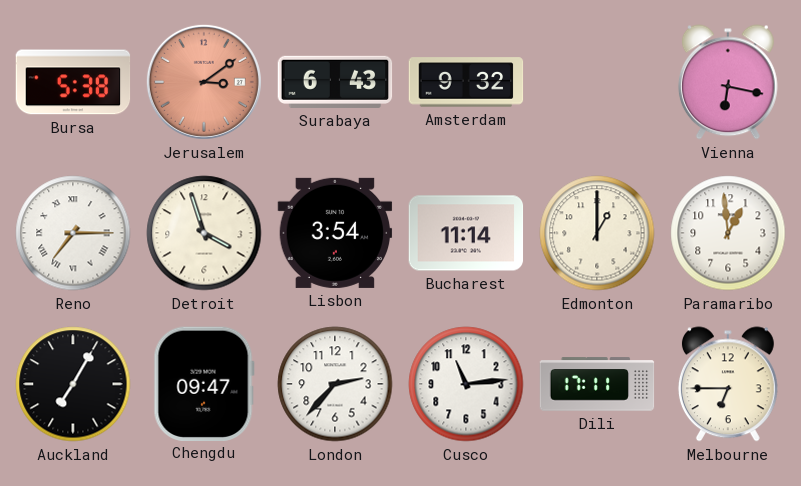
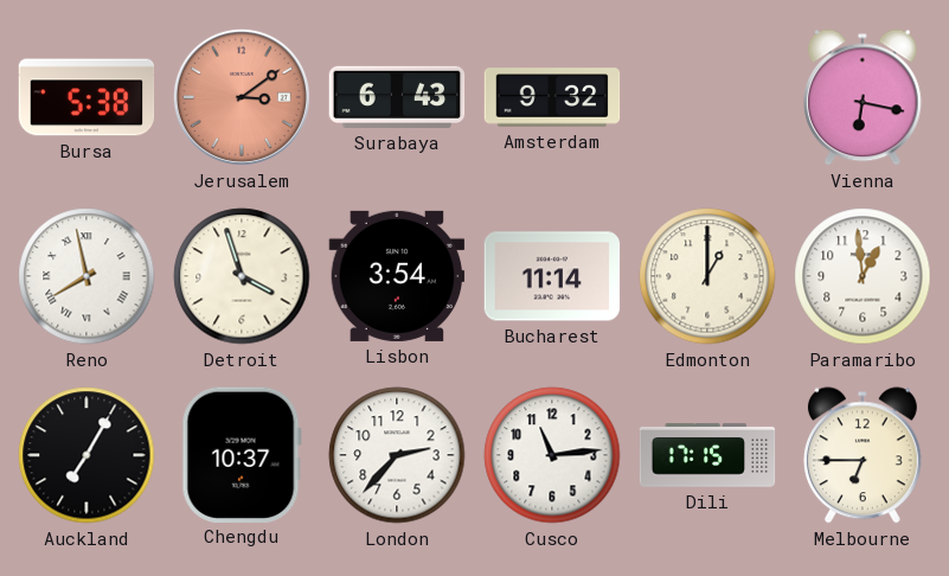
Reno: 7:15 -> 7:58
Chengdu: 09:47 -> 10:37
Dili: 17:11 -> 17:15
